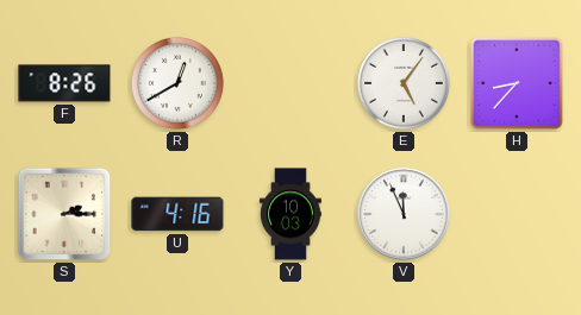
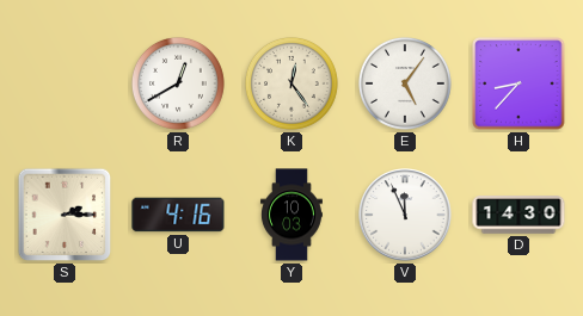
F: 8:26 -> none
K: none -> 12:24
D: none -> 14:30
